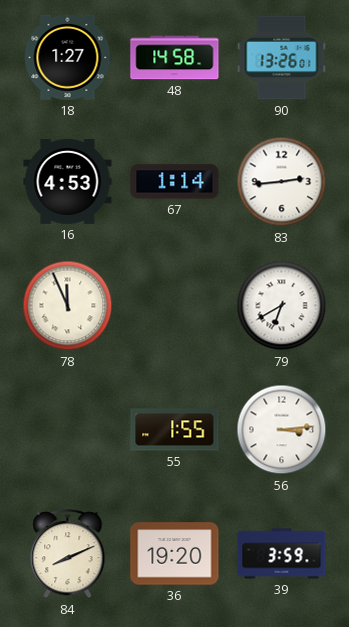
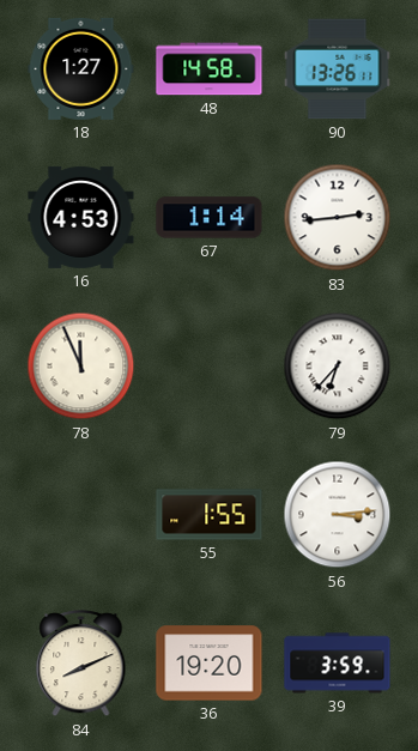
90: 13:26:01 -> 13:26:11
79: 6:40 -> 6:37
